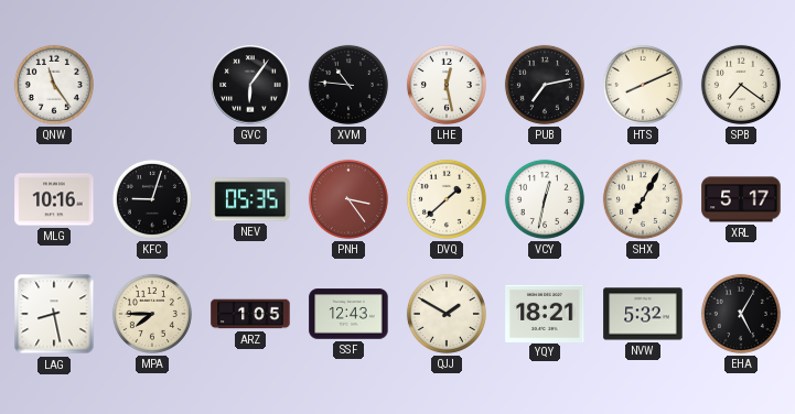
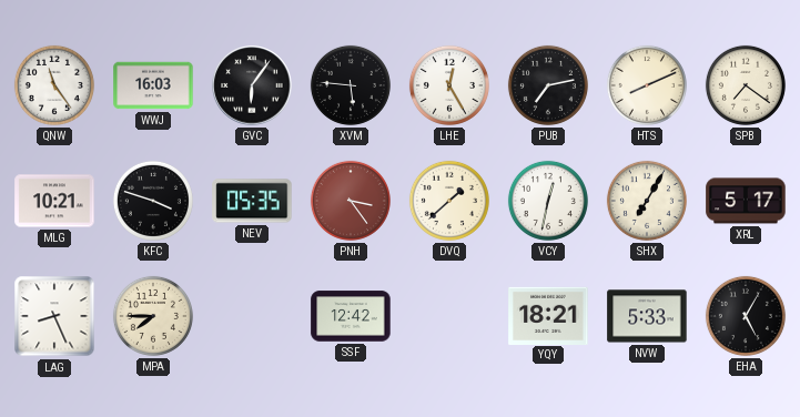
WWJ: none -> 16:03
XVM: 10:46 -> 5:46
LHE: 12:28 -> 12:25
MLG: 10:16 -> 10:21
KFC: 9:03 -> 3:48
LAG: 8:28 -> 8:26
ARZ: 1:05 -> none
SSF: 12:43 -> 12:42
QJJ: 1:50 -> none
NVW: 5:32 -> 5:33
